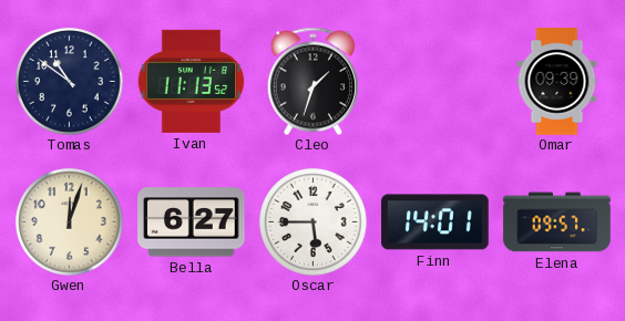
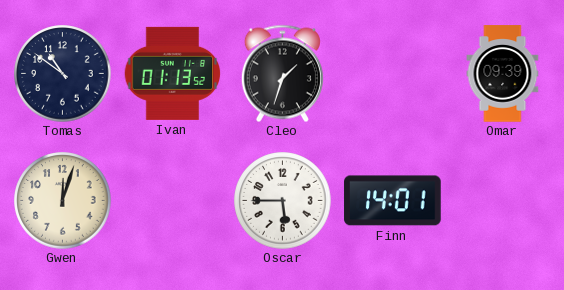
Ivan: 11:13 -> 01:13
Bella: 6:27 -> none
Elena: 09:57 -> none
